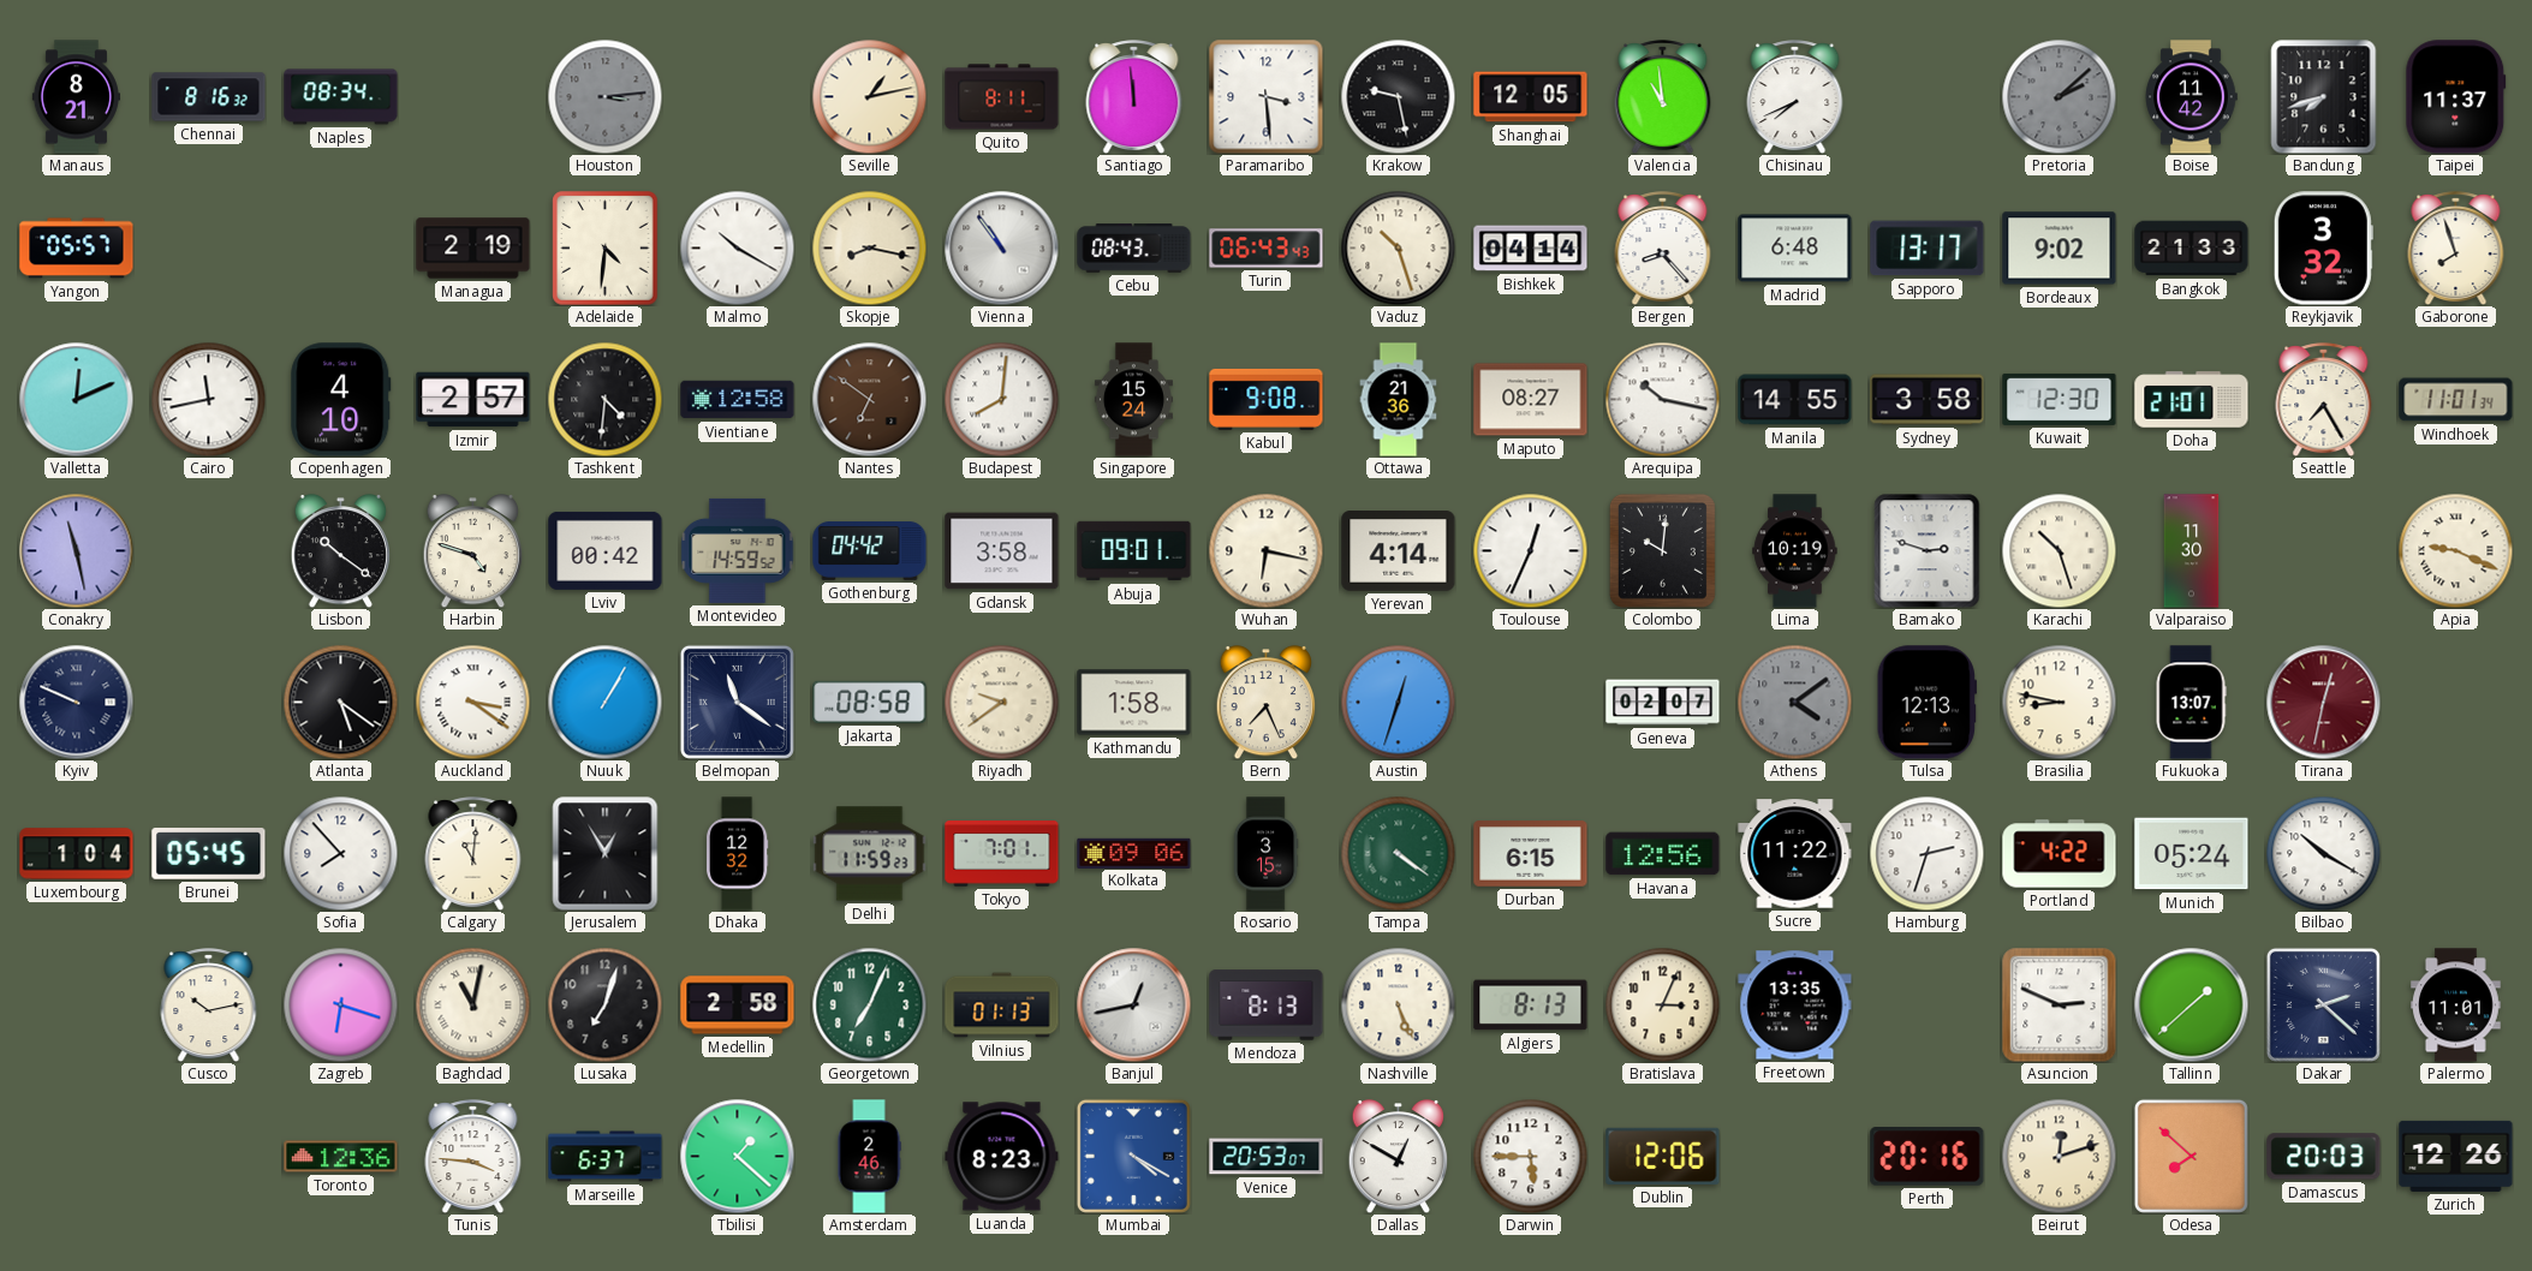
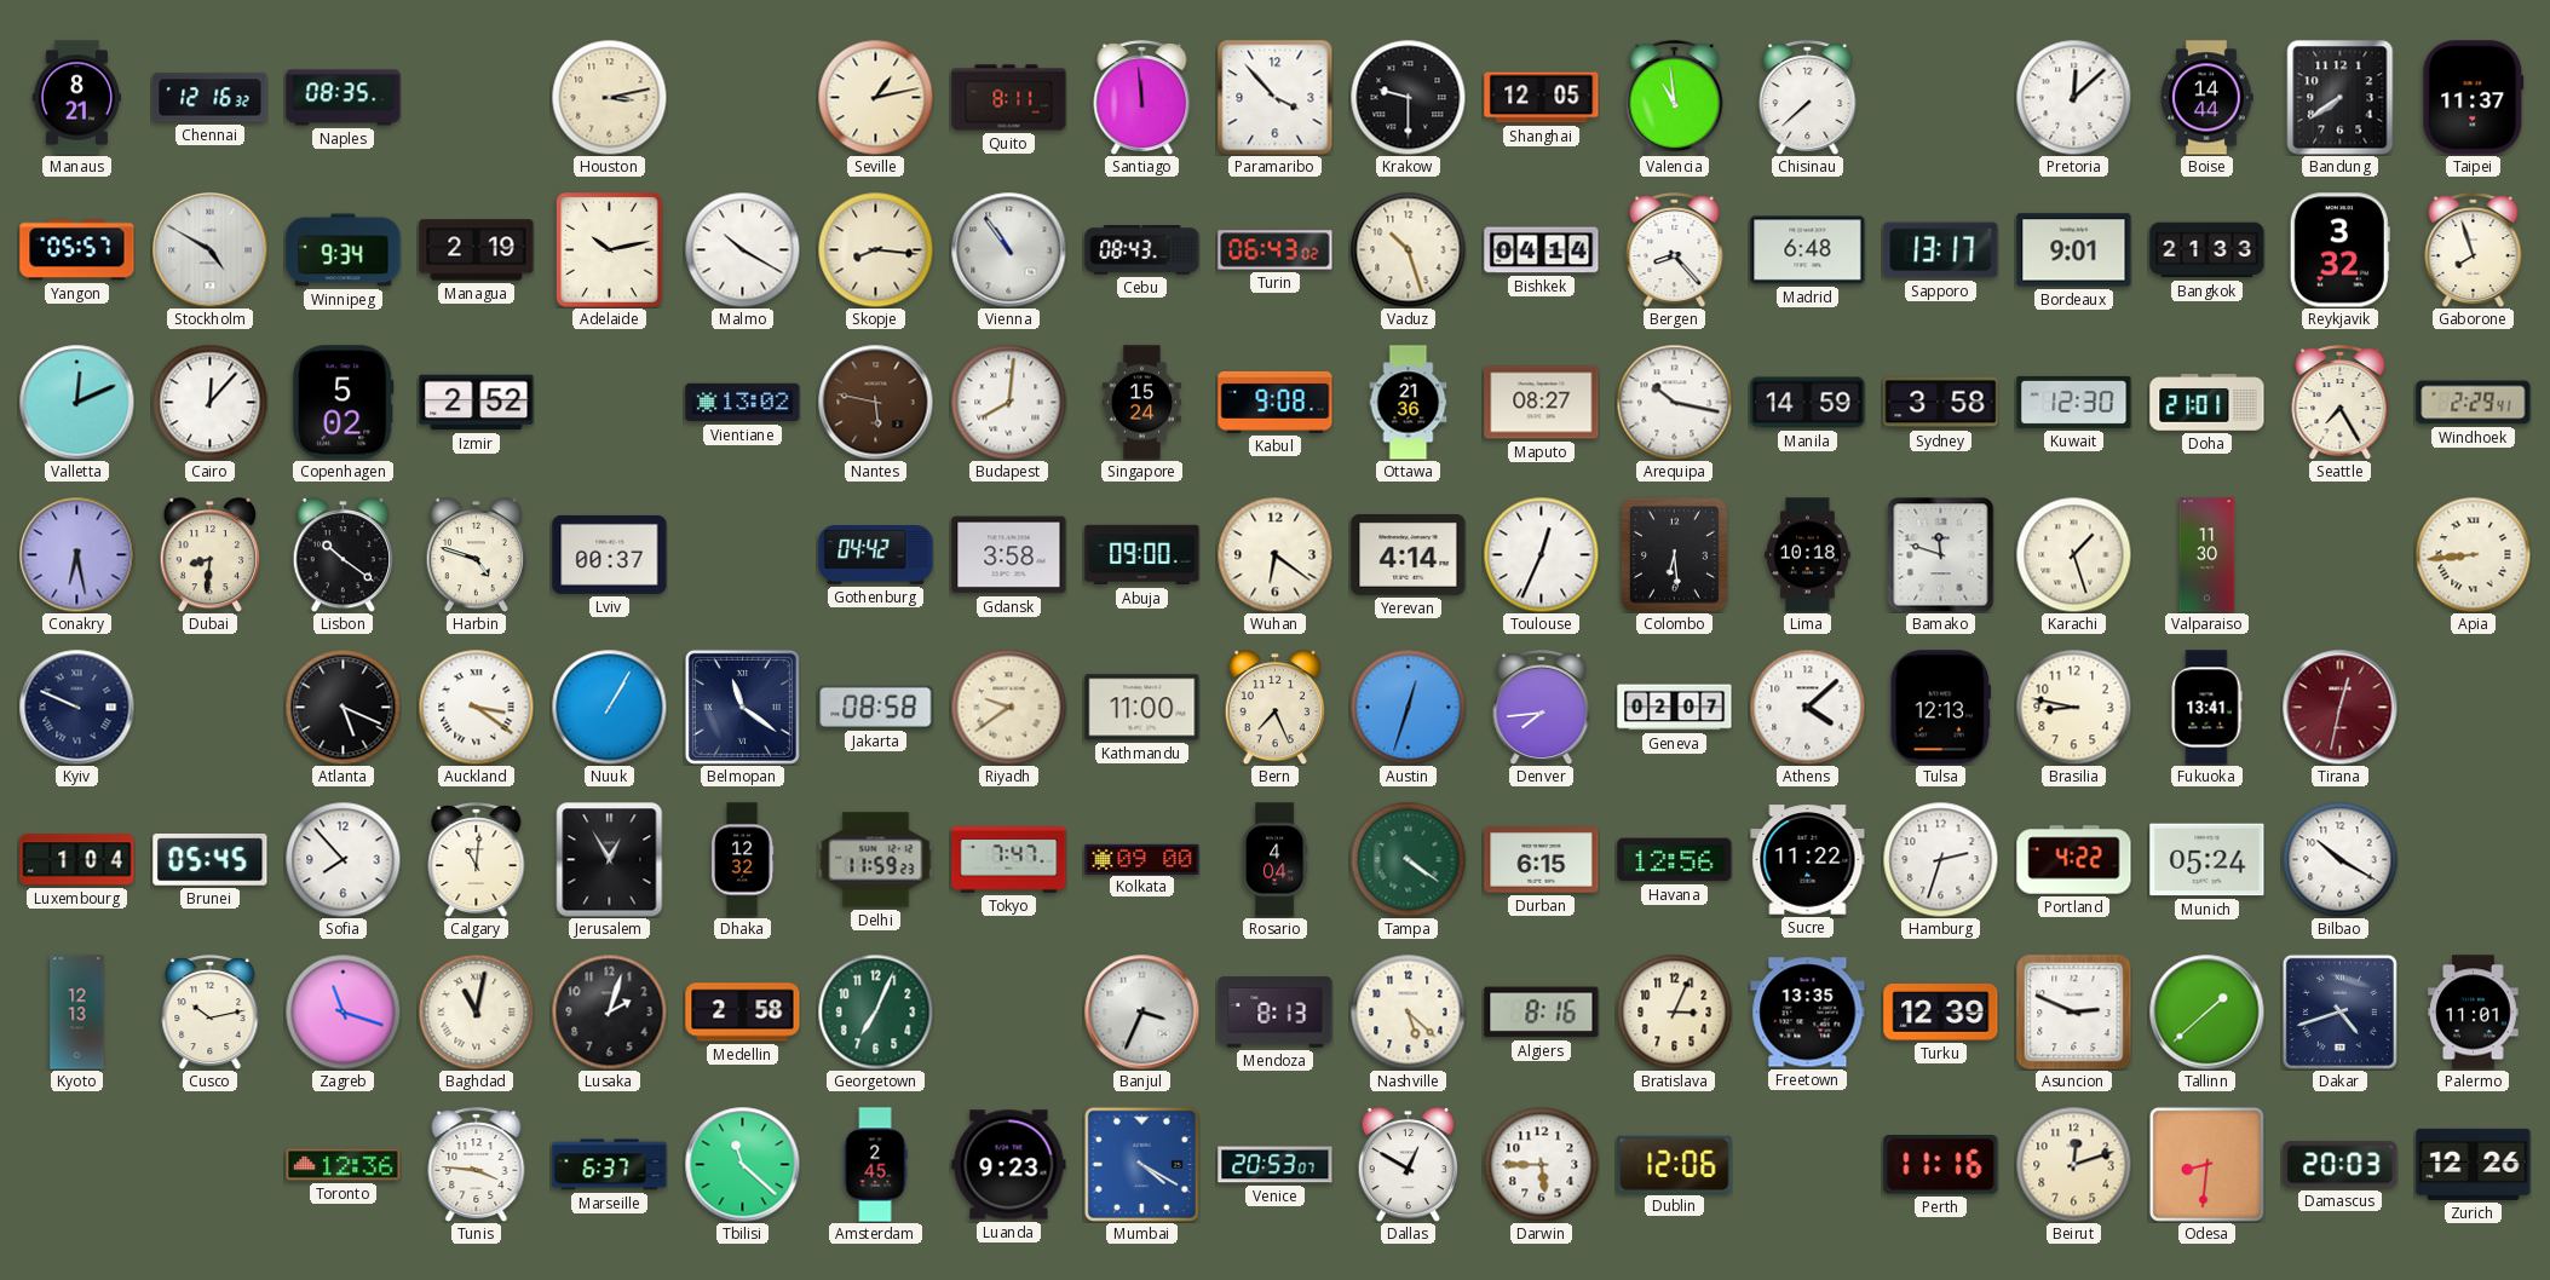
Chennai: 8:16 -> 12:16
Naples: 08:34 -> 08:35
Houston: 3:14 -> 3:13
Houston dial: grey -> cream
Paramaribo: 3:29 -> 3:53
Krakow: 9:28 -> 9:30
Chisinau: 7:41 -> 7:38
Pretoria: 2:08 -> 12:08
Pretoria dial: grey -> white
Boise: 11:42 -> 14:44
Bandung: 7:42 -> 7:39
Stockholm: none -> 4:50
Winnipeg: none -> 9:34
Adelaide: 4:31 -> 10:13
Skopje: 8:17 -> 8:16
Turin: 06:43:43 -> 06:43:02
Bordeaux: 9:02 -> 9:01
Cairo: 11:43 -> 12:07
Copenhagen: 4:10 -> 5:02
Izmir: 2:57 -> 2:52
Tashkent: 4:31 -> none
Vientiane: 12:58 -> 13:02
Nantes: 6:51 -> 5:47
Manila: 14:55 -> 14:59
Windhoek: 11:01 -> 2:29
Conakry: 11:28 -> 6:28
Dubai: none -> 8:31
Lviv: 00:42 -> 00:37
Montevideo: 14:59 -> none
Abuja: 09:01 -> 09:00
Wuhan: 6:17 -> 6:21
Colombo: 10:01 -> 6:29
Lima: 10:19 -> 10:18
Bamako: 2:48 -> 11:48
Karachi: 10:27 -> 1:27
Apia: 9:19 -> 8:44
Atlanta: 5:21 -> 5:19
Kathmandu: 1:58 -> 11:00
Denver: none -> 7:44
Athens: 4:09 -> 4:08
Athens dial: grey -> white
Fukuoka: 13:07 -> 13:41
Tokyo: 7:01 -> 7:47
Kolkata: 09:06 -> 09:00
Rosario: 3:15 -> 4:04
Kyoto: none -> 12:13
Zagreb: 6:18 -> 11:18
Lusaka: 7:03 -> 2:03
Vilnius: 01:13 -> none
Banjul: 12:43 -> 3:34
Nashville: 5:26 -> 5:22
Algiers: 8:13 -> 8:16
Turku: none -> 12:39
Dakar: 2:22 -> 4:42
Tbilisi: 1:22 -> 11:22
Amsterdam: 2:46 -> 2:45
Luanda: 8:23 -> 9:23
Perth: 20:16 -> 11:16
Odesa: 7:52 -> 8:31
